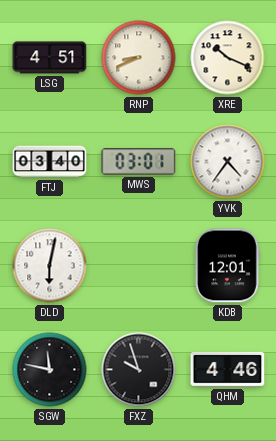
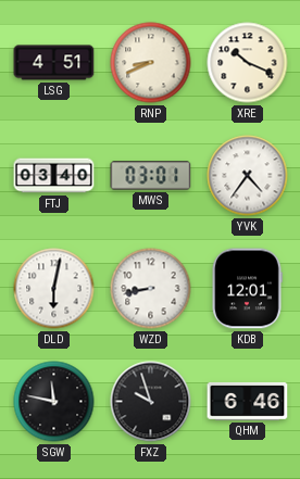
WZD: none -> 8:43
QHM: 4:46 -> 6:46
